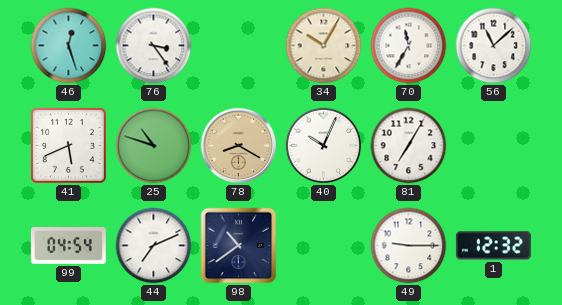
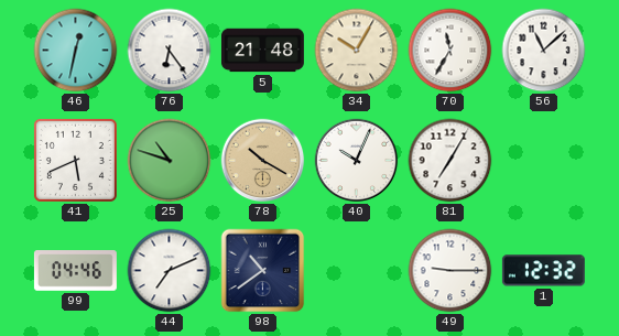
46: 12:27 -> 12:32
76: 3:24 -> 6:24
5: none -> 21:48
78: 8:20 -> 10:20
99: 04:54 -> 04:46
